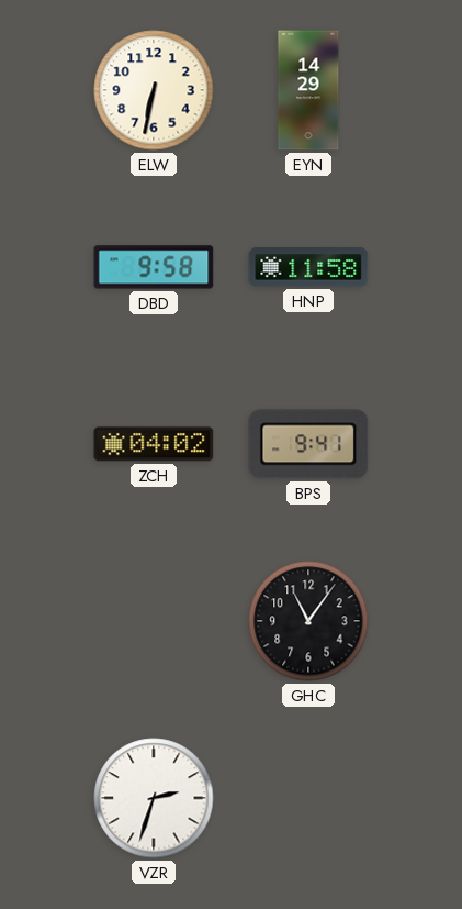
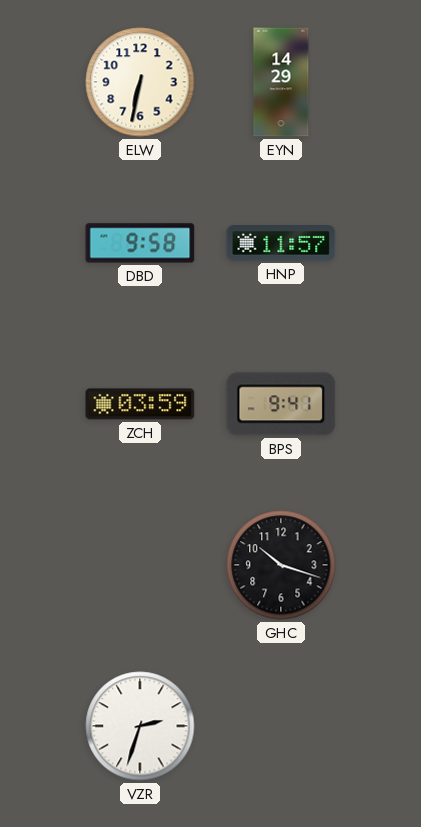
HNP: 11:58 -> 11:57
ZCH: 04:02 -> 03:59
GHC: 11:06 -> 10:18
